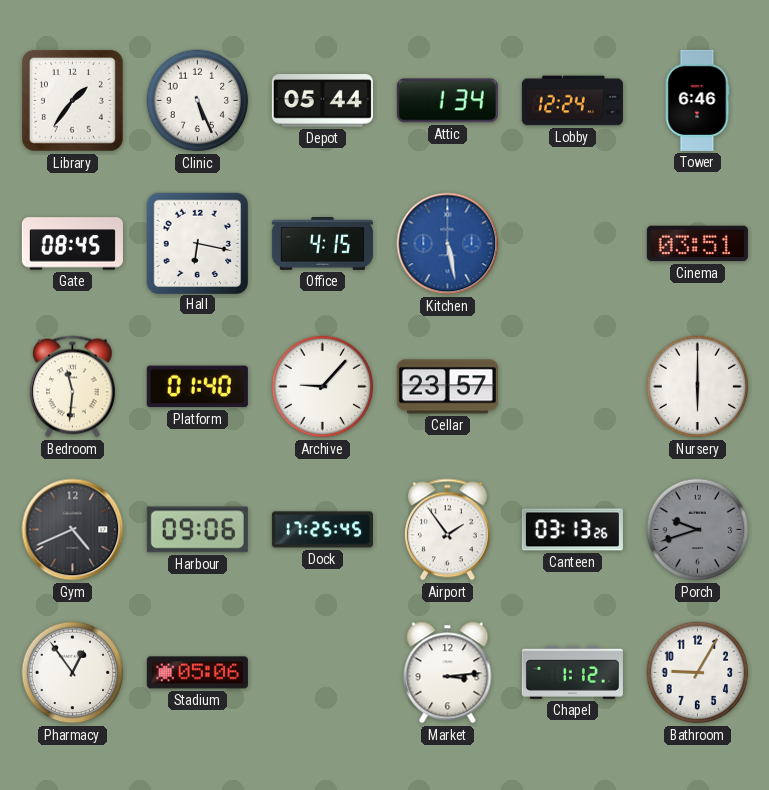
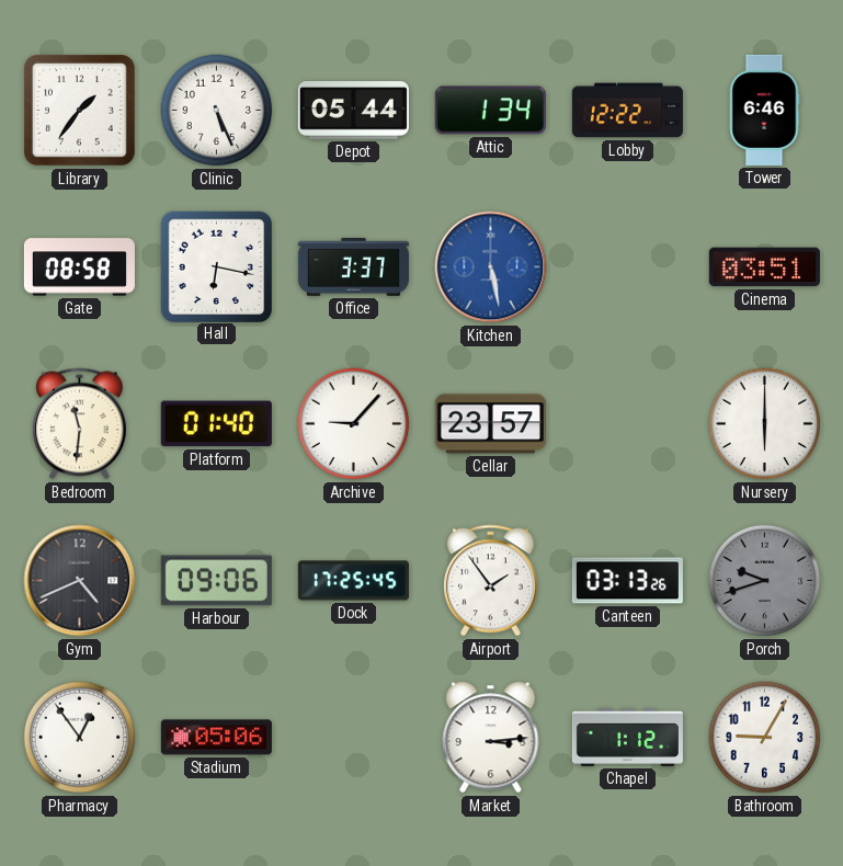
Lobby: 12:24 -> 12:22
Gate: 08:45 -> 08:58
Office: 4:15 -> 3:37
